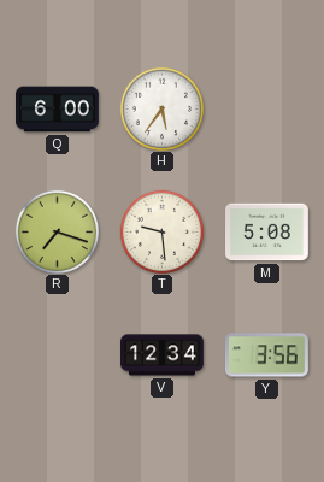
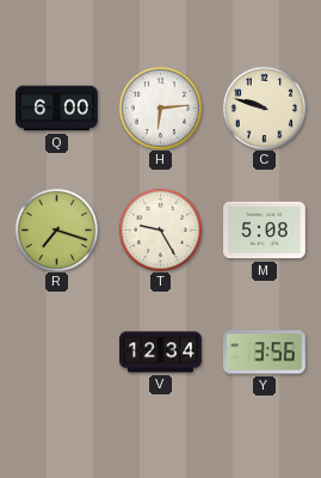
H: 5:36 -> 6:14
C: none -> 9:48
T: 9:29 -> 9:25
